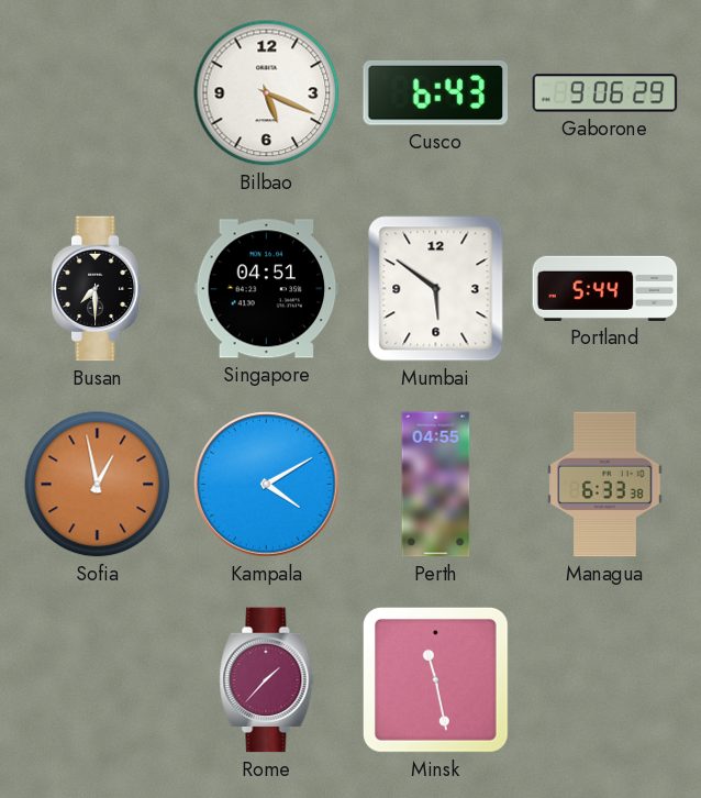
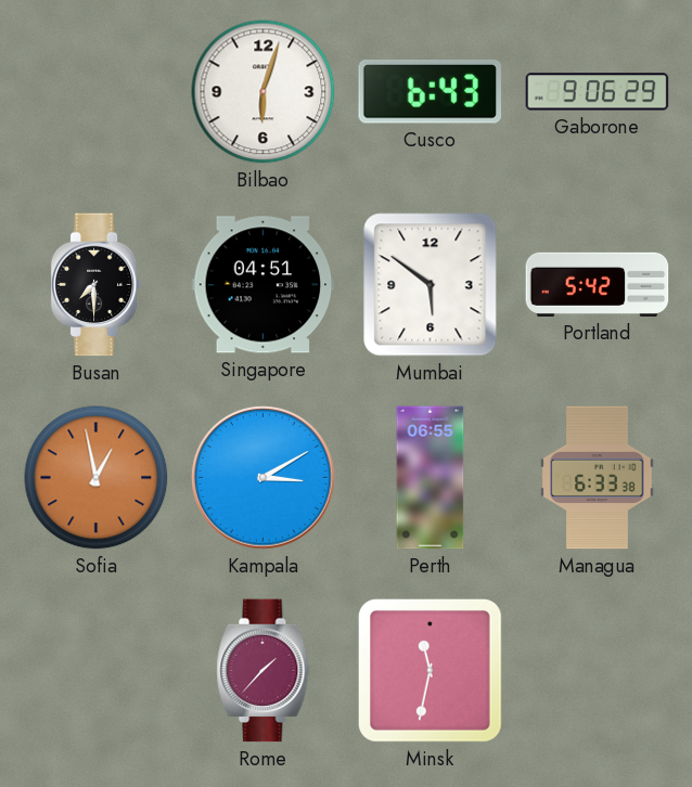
Bilbao: 5:19 -> 6:03
Portland: 5:44 -> 5:42
Kampala: 4:10 -> 3:10
Perth: 04:55 -> 06:55
Minsk: 11:28 -> 11:32
